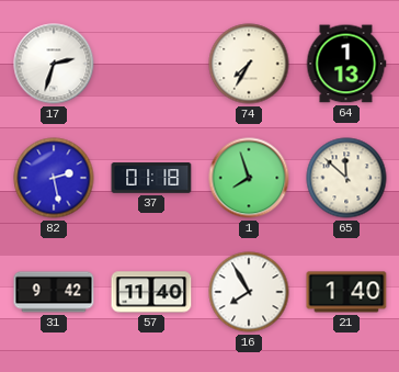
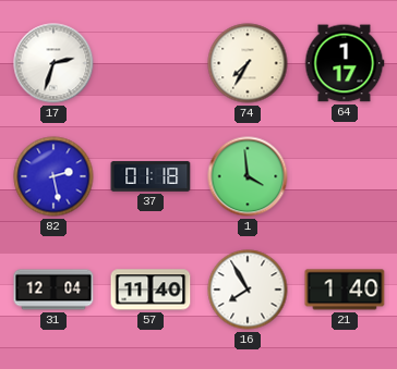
64: 1:13 -> 1:17
1: 7:57 -> 3:59
65: 11:52 -> none
31: 9:42 -> 12:04
